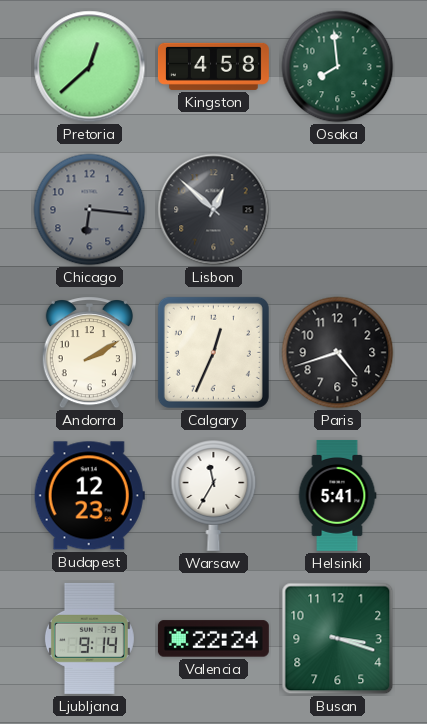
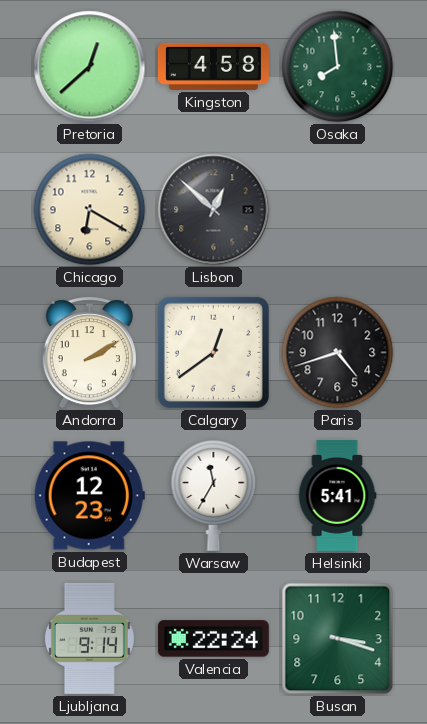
Chicago: 6:16 -> 6:20
Chicago dial: grey -> cream
Calgary: 12:34 -> 12:39
